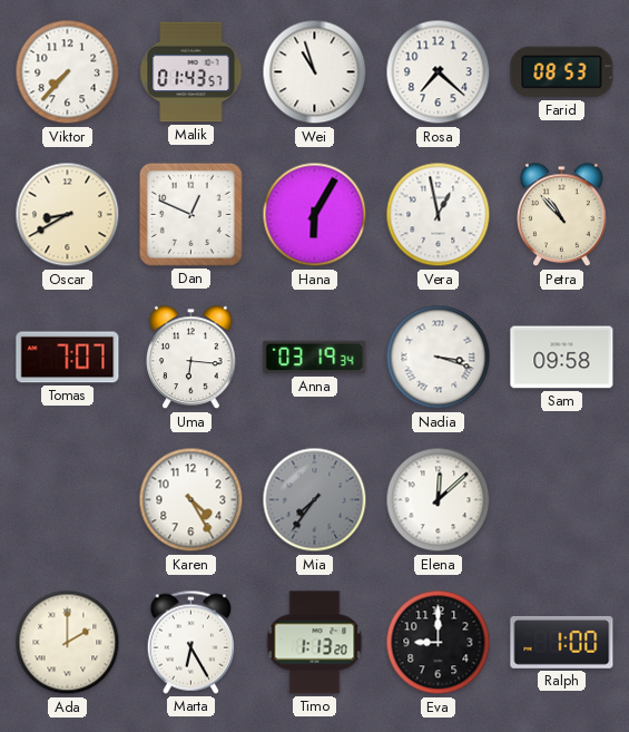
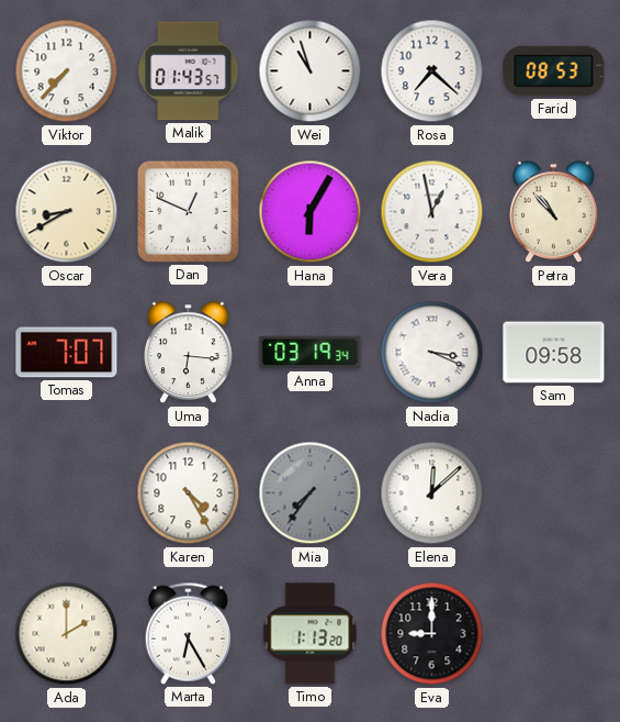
Nadia: 3:18 -> 3:19
Ralph: 1:00 -> none
